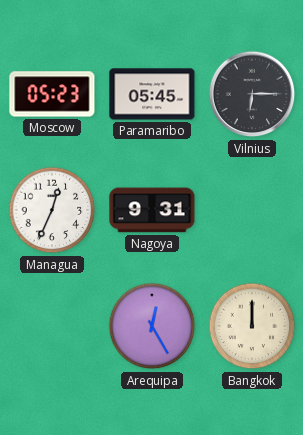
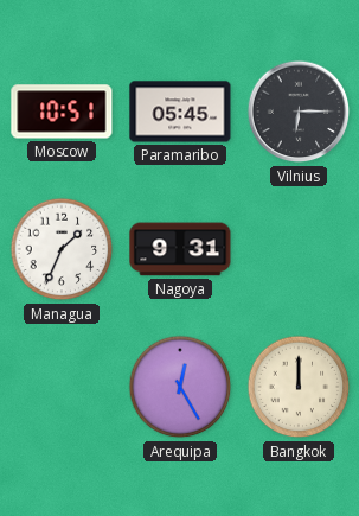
Moscow: 05:23 -> 10:51
Managua: 12:34 -> 1:34
